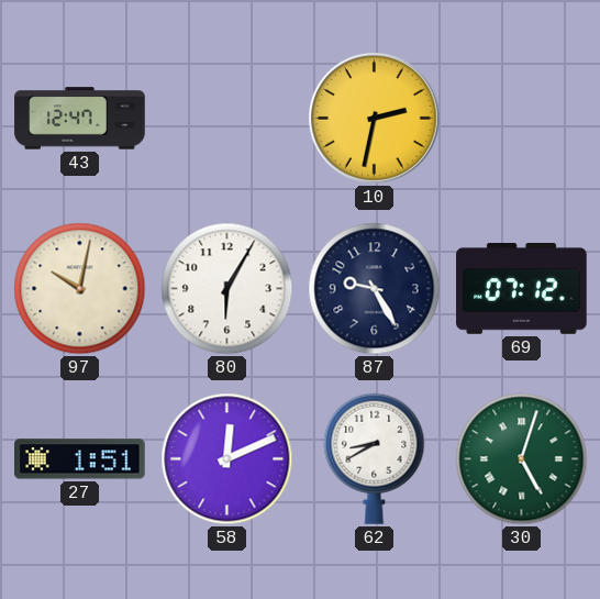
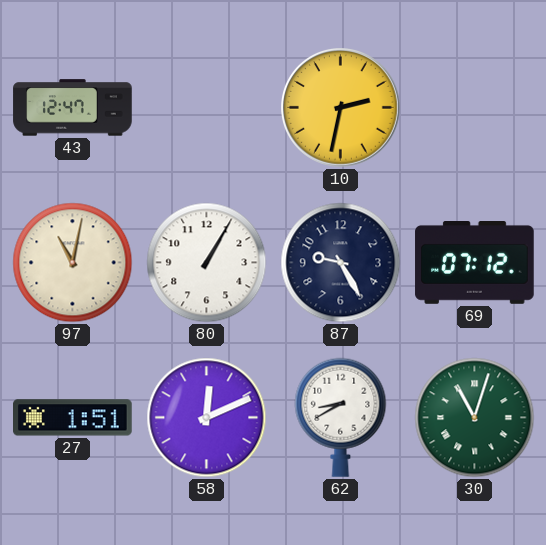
97: 10:02 -> 11:02
80: 6:05 -> 1:05
30: 5:03 -> 11:03
